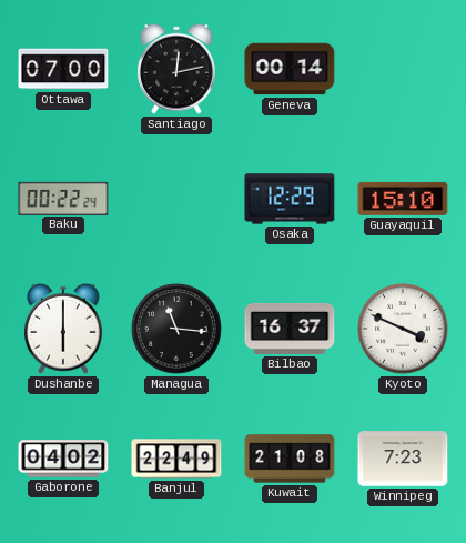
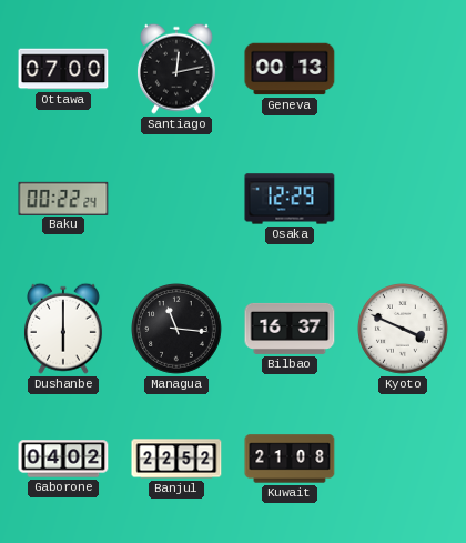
Geneva: 00:14 -> 00:13
Guayaquil: 15:10 -> none
Banjul: 22:49 -> 22:52
Winnipeg: 7:23 -> none
